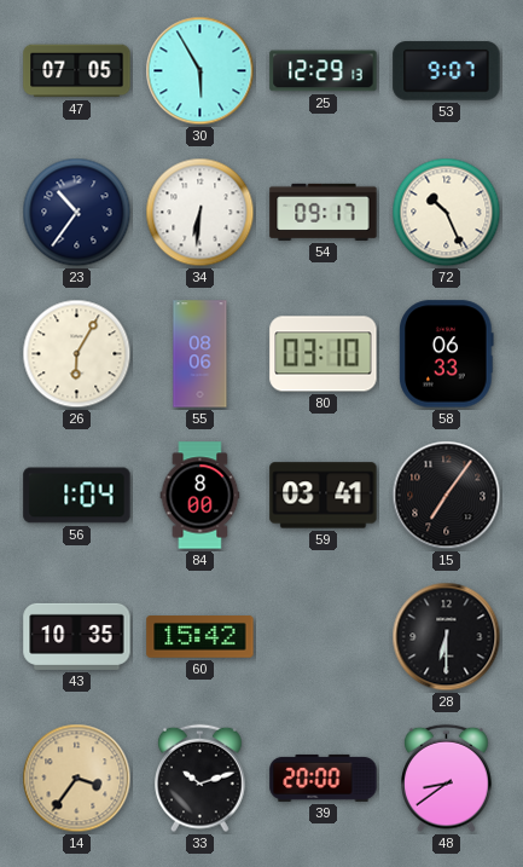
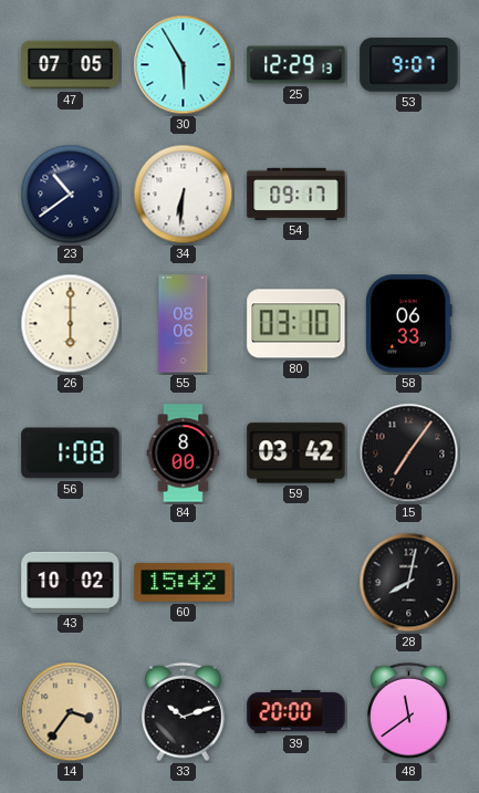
23: 10:36 -> 10:39
72: 10:26 -> none
26: 6:05 -> 6:00
56: 1:04 -> 1:08
59: 03:41 -> 03:42
43: 10:35 -> 10:02
28: 6:30 -> 8:02
48: 8:39 -> 11:39
